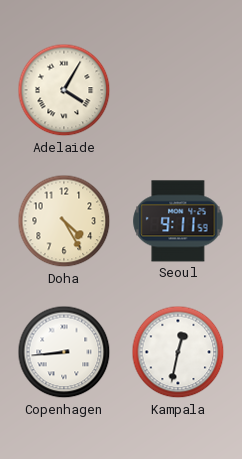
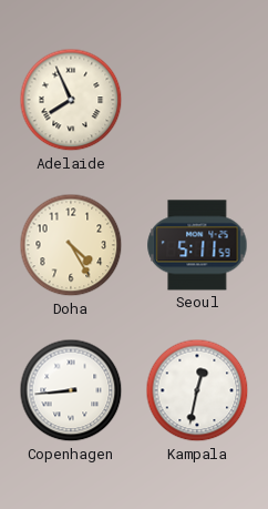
Adelaide: 4:05 -> 7:56
Seoul: 9:11 -> 5:11
